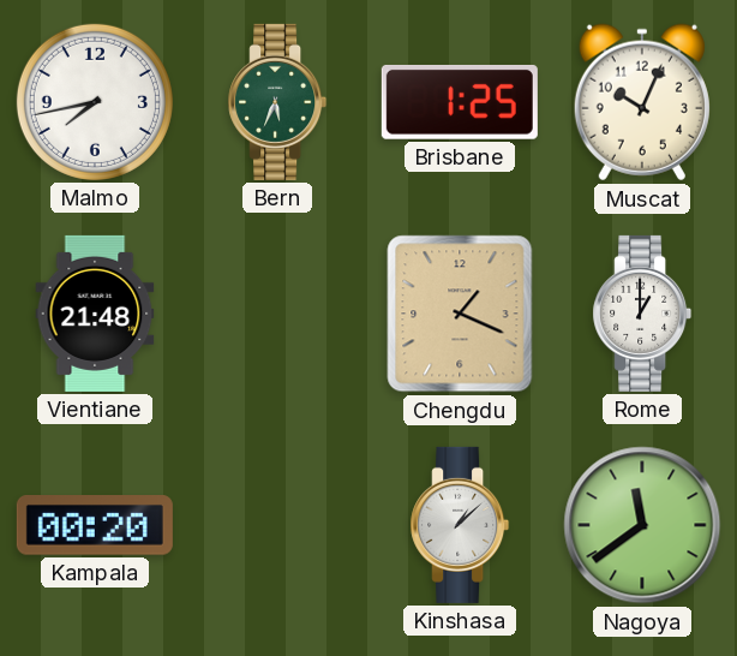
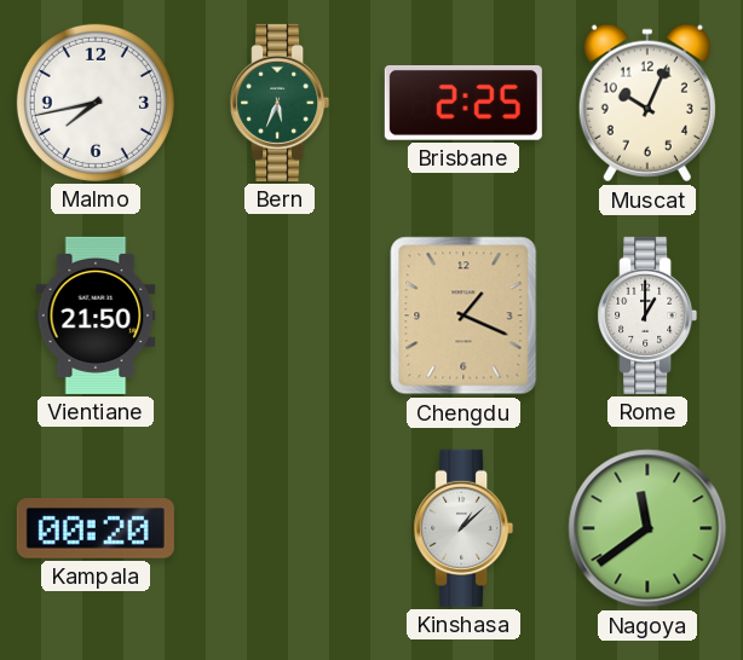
Brisbane: 1:25 -> 2:25
Vientiane: 21:48 -> 21:50
